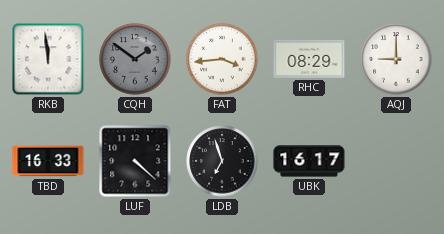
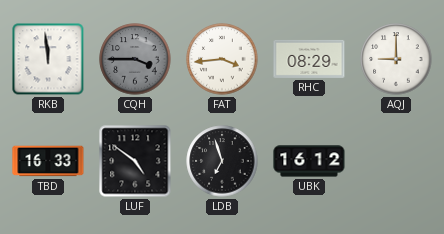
CQH: 1:51 -> 3:45
LUF: 4:22 -> 4:51
UBK: 16:17 -> 16:12
